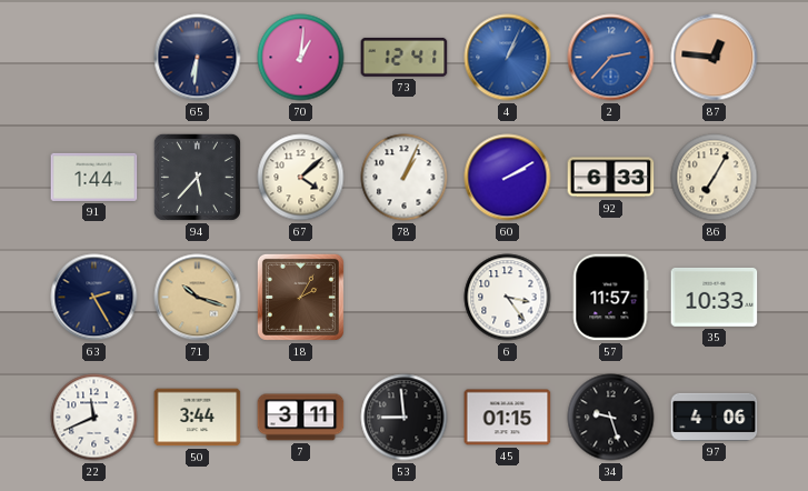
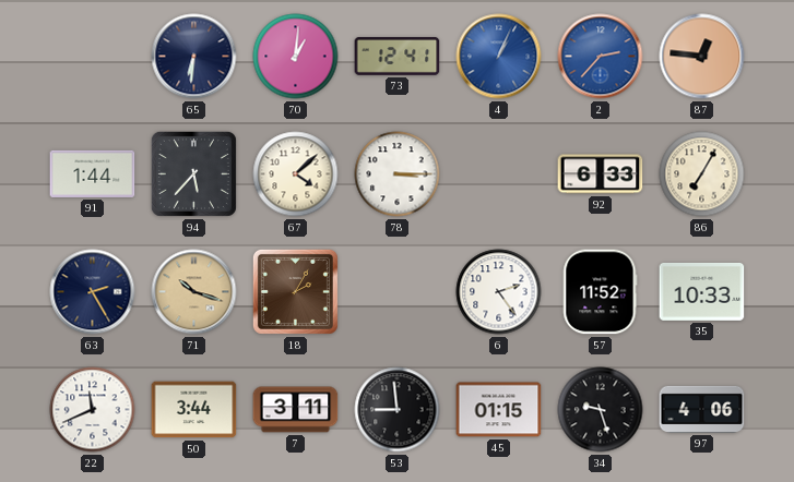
78: 1:04 -> 3:15
60: 2:10 -> none
6: 3:24 -> 2:24
57: 11:57 -> 11:52
